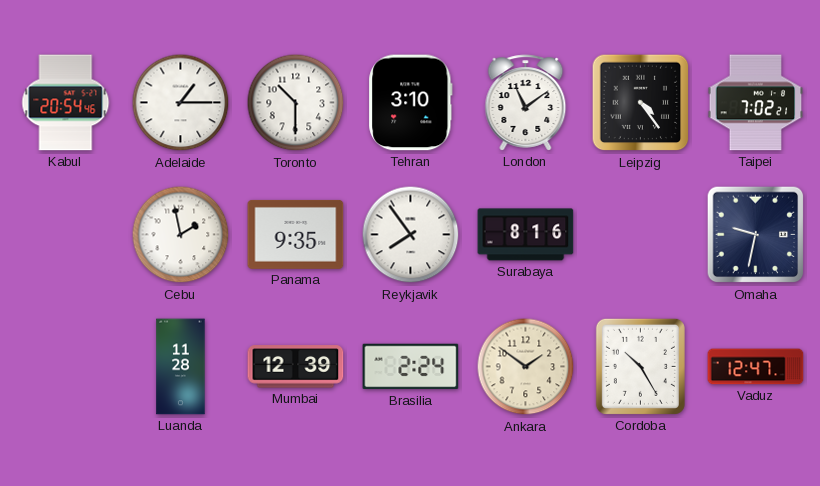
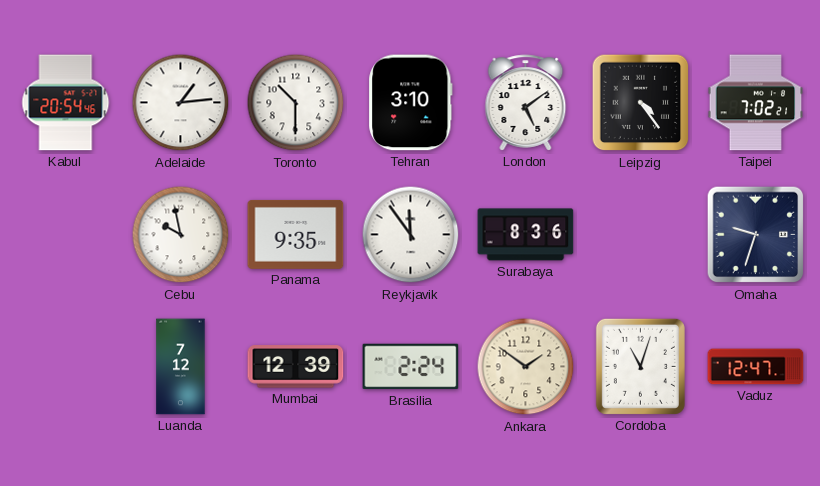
Adelaide: 1:15 -> 1:14
London: 11:09 -> 5:09
Cebu: 1:58 -> 9:58
Reykjavik: 7:54 -> 11:54
Surabaya: 8:16 -> 8:36
Omaha: 9:32 -> 9:33
Luanda: 11:28 -> 7:12
Cordoba: 10:25 -> 11:03
